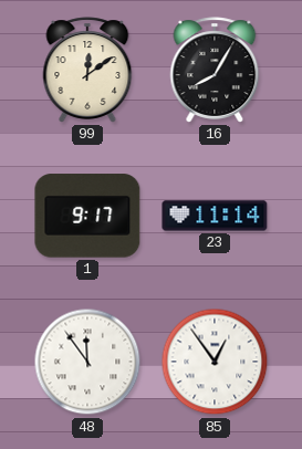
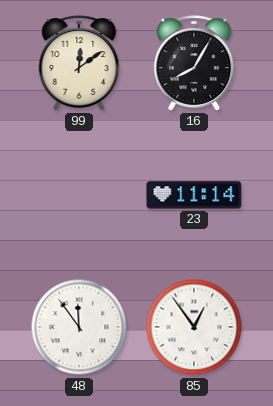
1: 9:17 -> none
